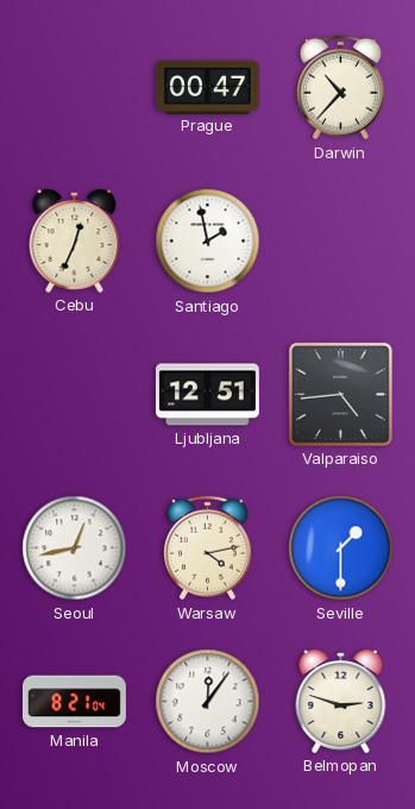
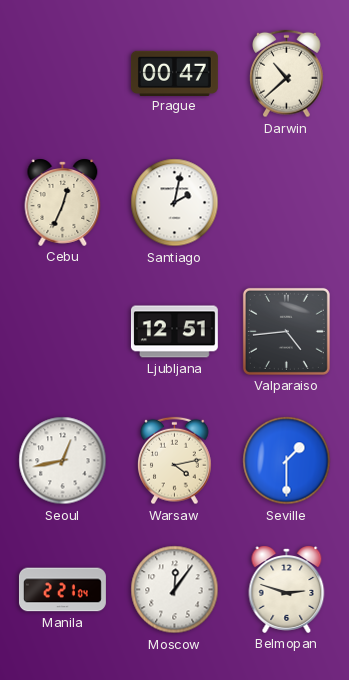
Darwin: 10:37 -> 10:38
Santiago: 1:58 -> 2:02
Manila: 8:21 -> 2:21
